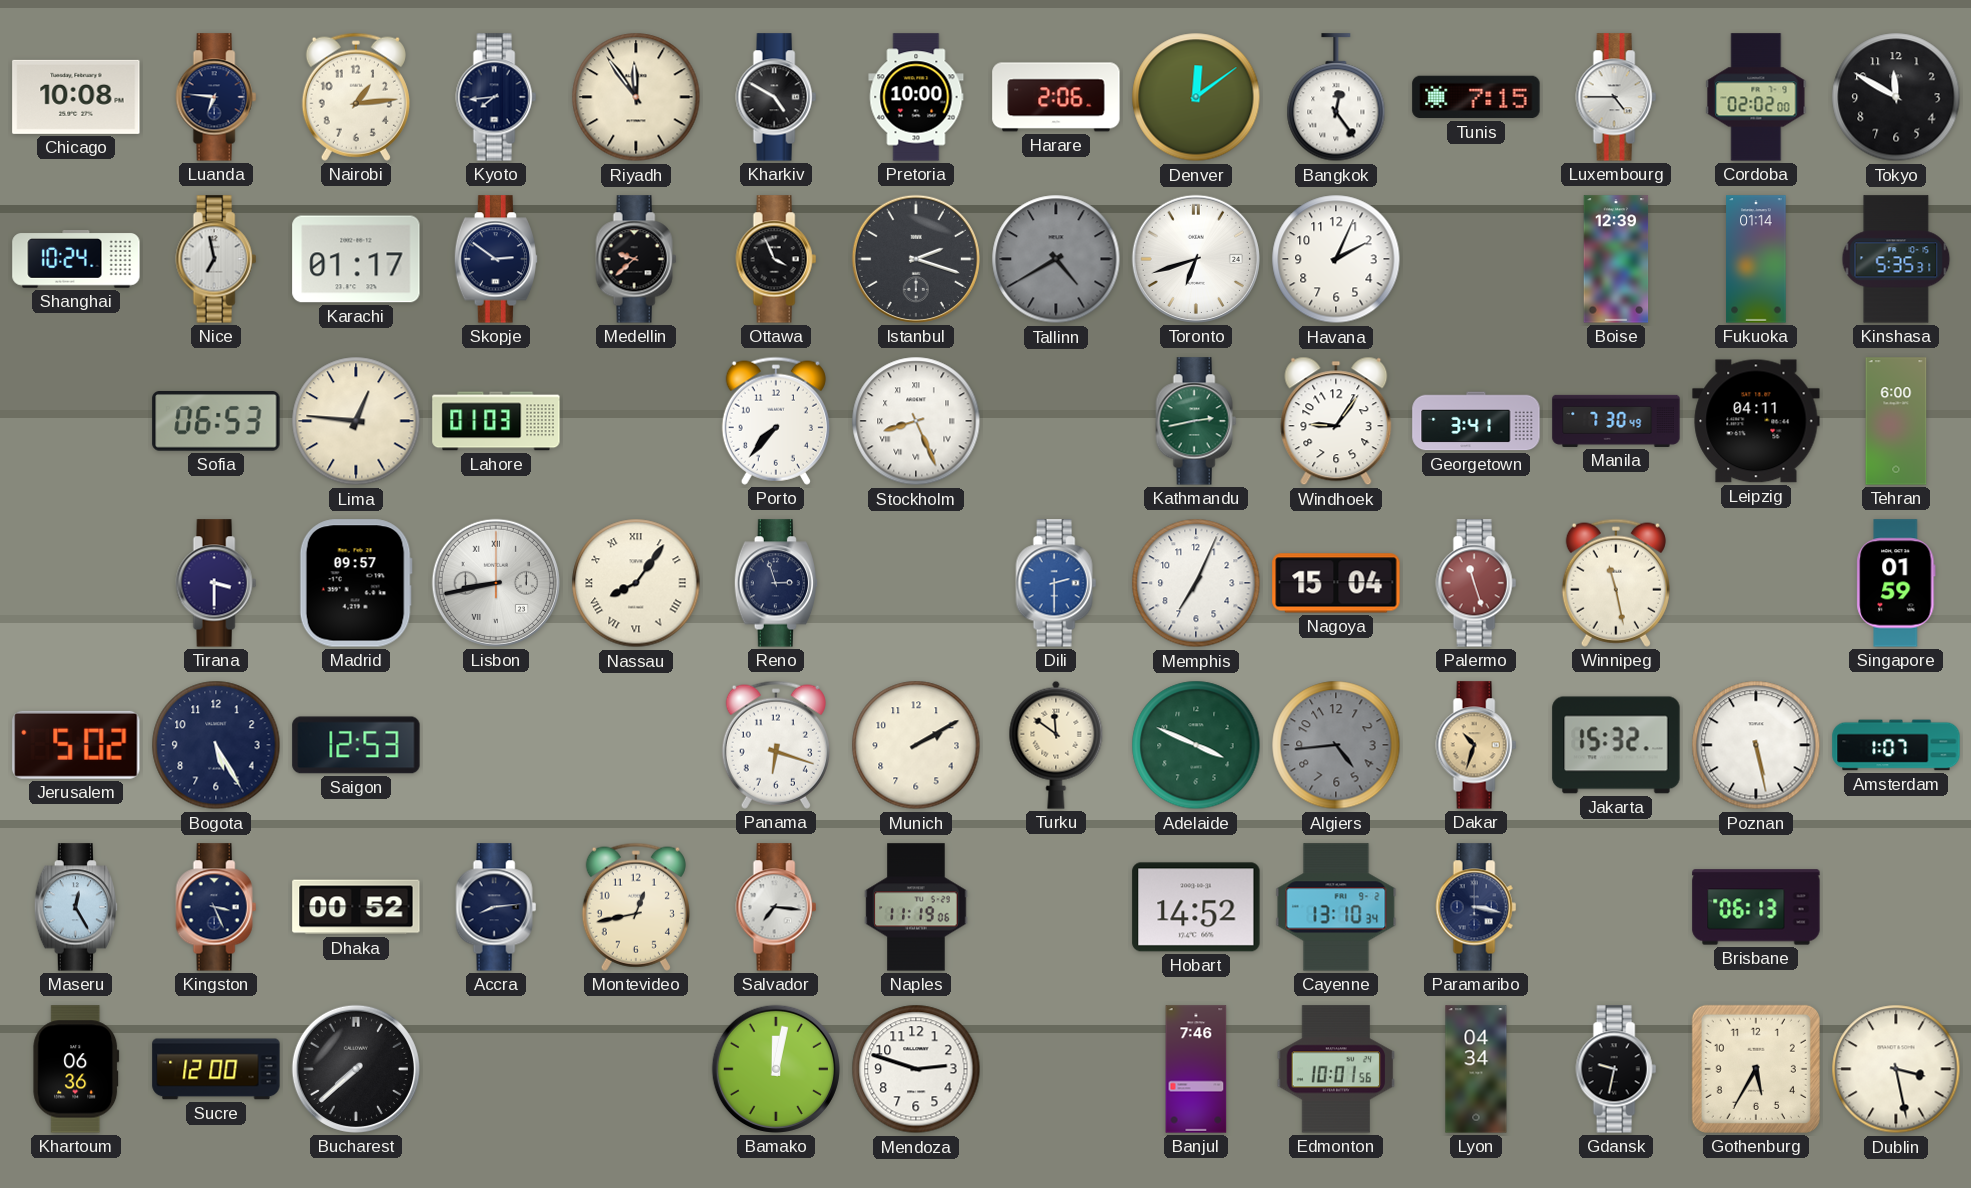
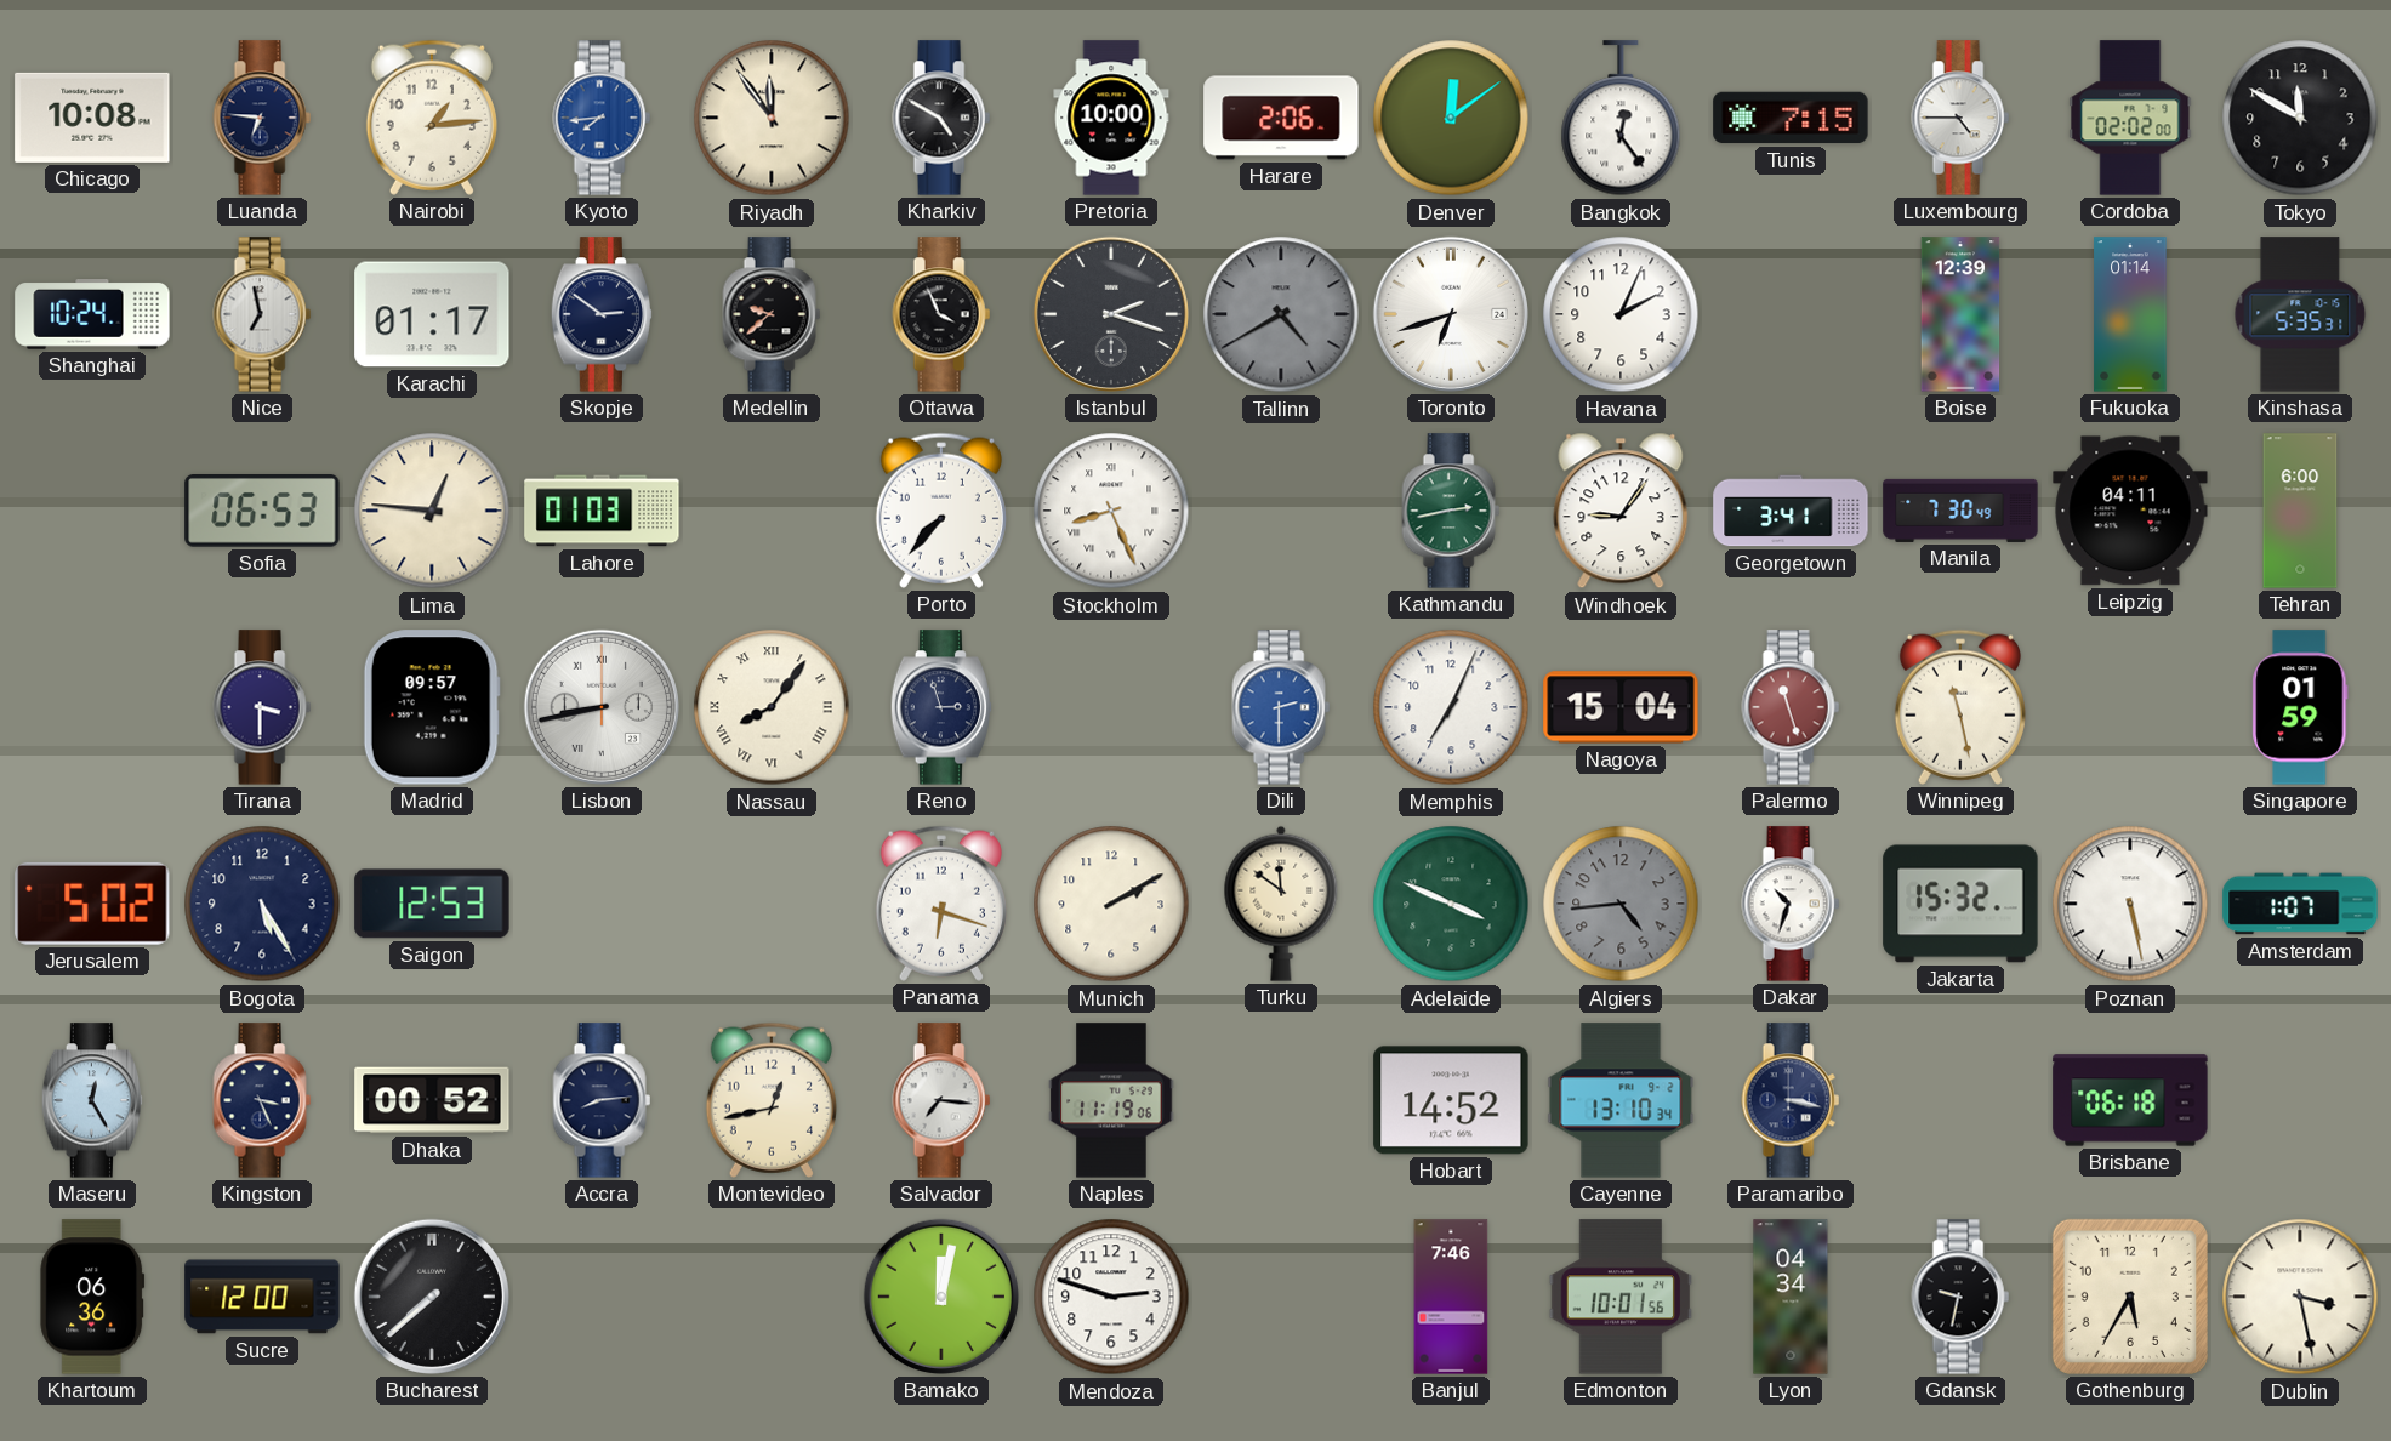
Kyoto dial: navy -> blue
Dakar dial: champagne -> white
Brisbane: 06:13 -> 06:18
